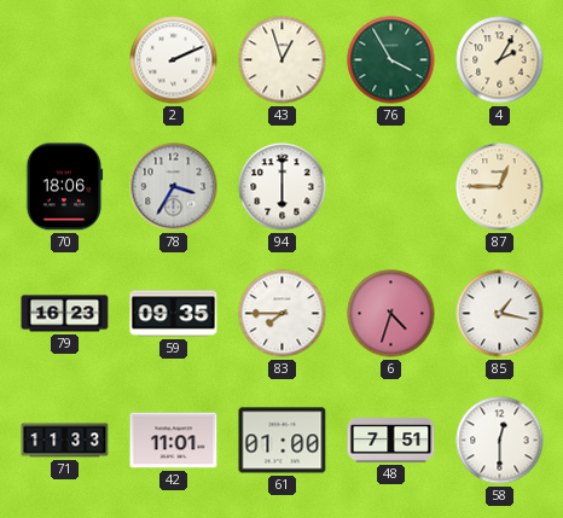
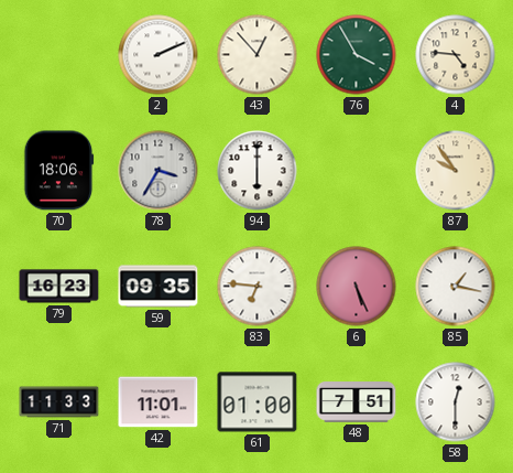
43: 12:57 -> 12:53
4: 2:05 -> 4:46
87: 12:45 -> 9:54
83: 7:45 -> 6:46
6: 4:33 -> 5:26
